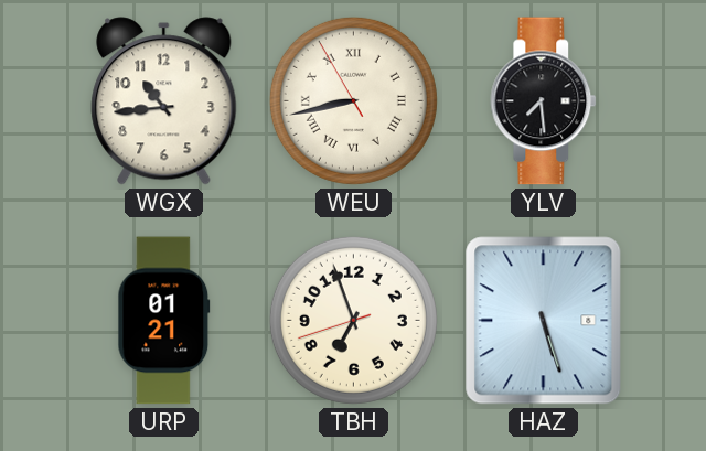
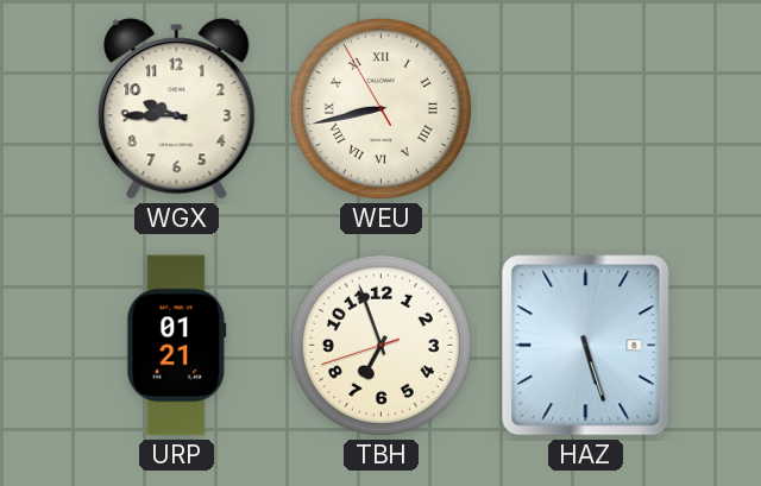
WGX: 10:44 -> 9:45
YLV: 7:29 -> none
